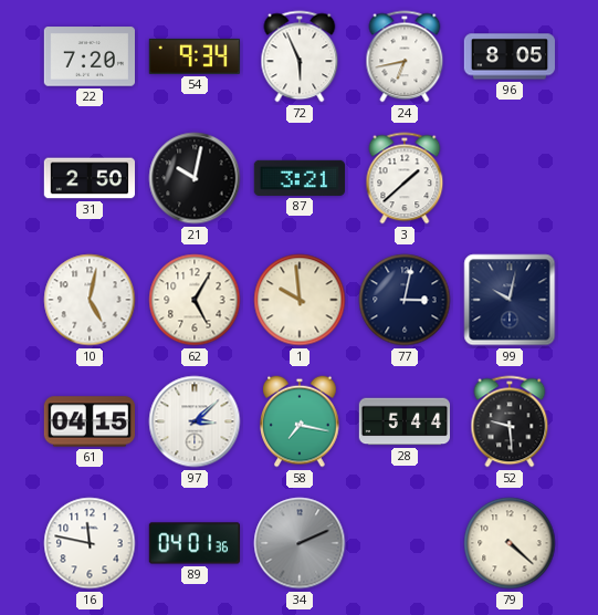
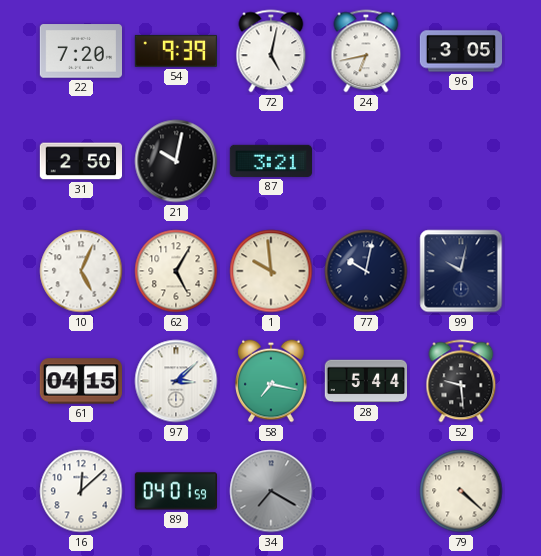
54: 9:34 -> 9:39
72: 5:56 -> 5:02
96: 8:05 -> 3:05
3: 1:38 -> none
10: 5:02 -> 5:04
77: 3:02 -> 10:02
16: 11:47 -> 12:08
89: 04:01:36 -> 04:01:59
34: 2:11 -> 7:20
